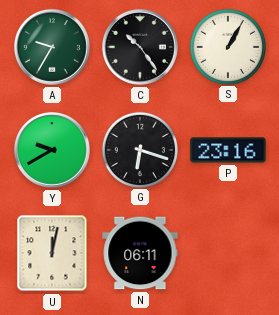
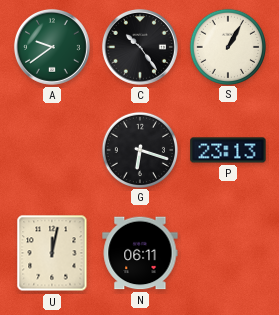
A: 9:35 -> 9:39
Y: 9:40 -> none
P: 23:16 -> 23:13
